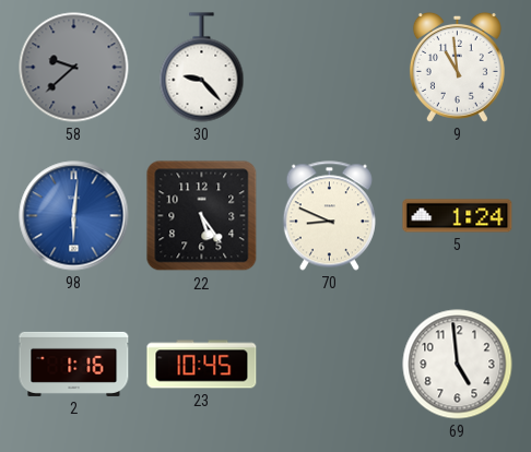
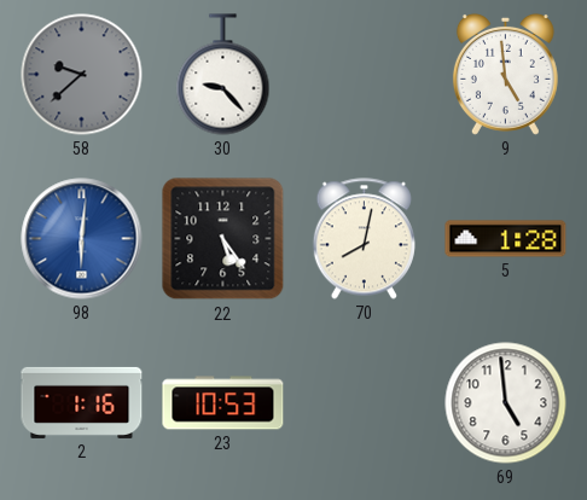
9: 10:59 -> 4:59
70: 8:49 -> 8:02
5: 1:24 -> 1:28
23: 10:45 -> 10:53
